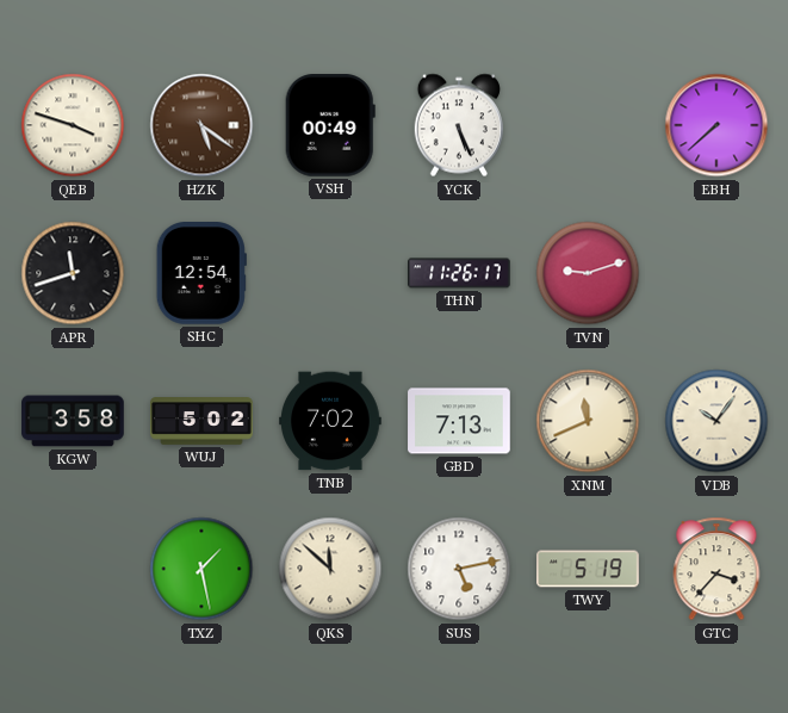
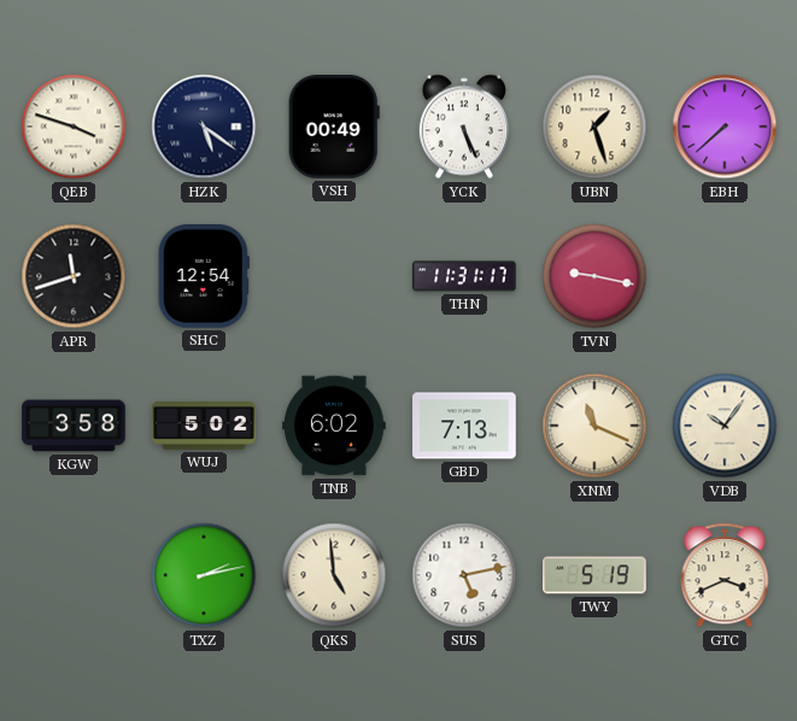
HZK dial: brown -> navy
UBN: none -> 1:27
THN: 11:26 -> 11:31
TVN: 9:12 -> 9:17
TNB: 7:02 -> 6:02
XNM: 11:41 -> 11:19
TXZ: 1:28 -> 2:13
QKS: 11:52 -> 4:59
GTC: 3:37 -> 3:41
